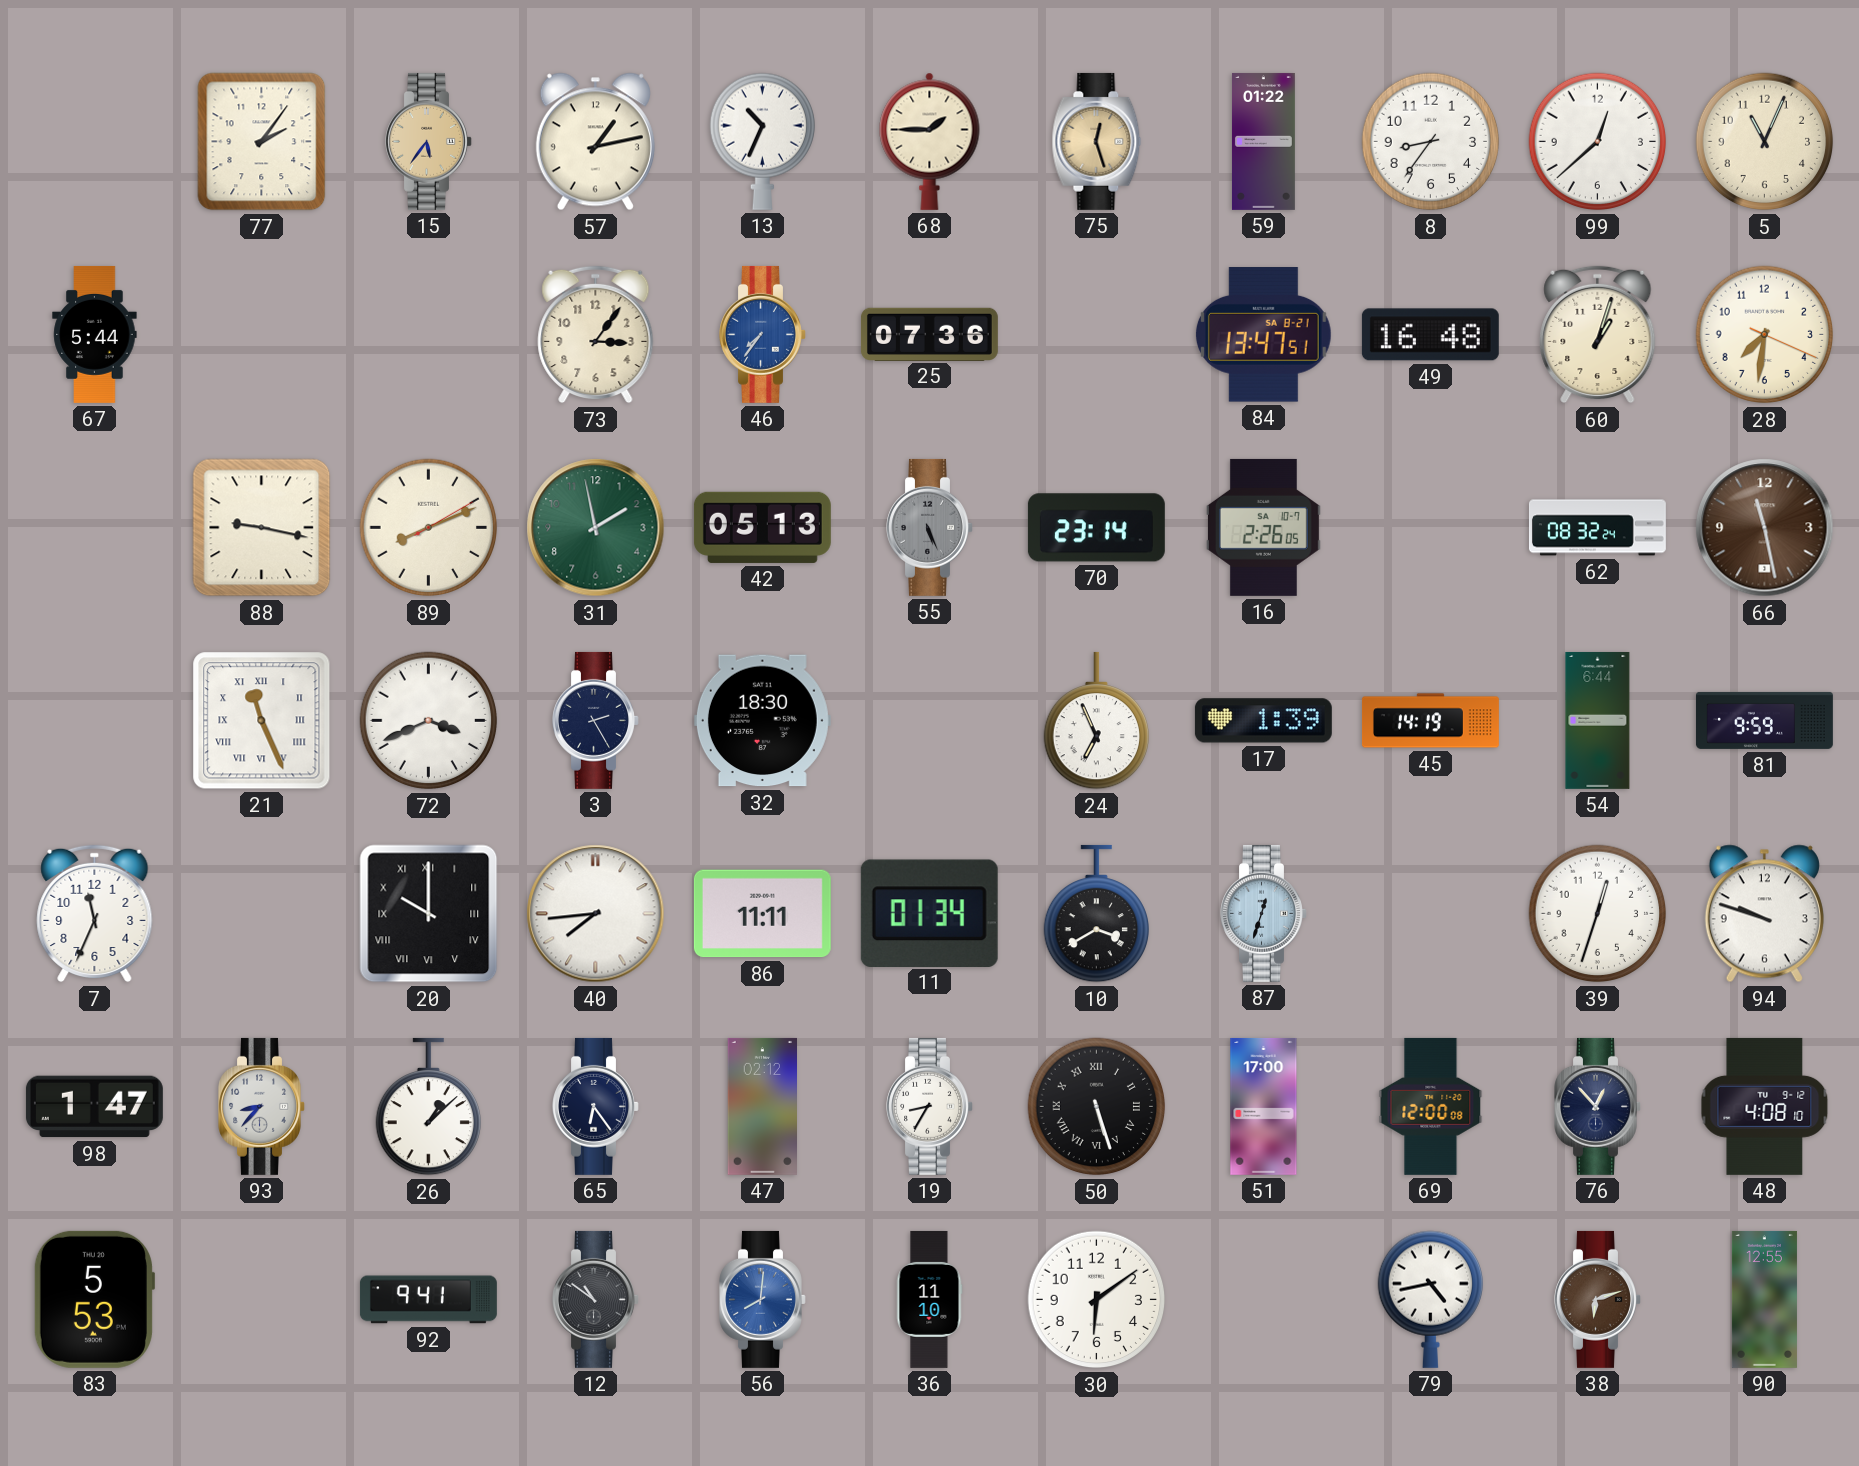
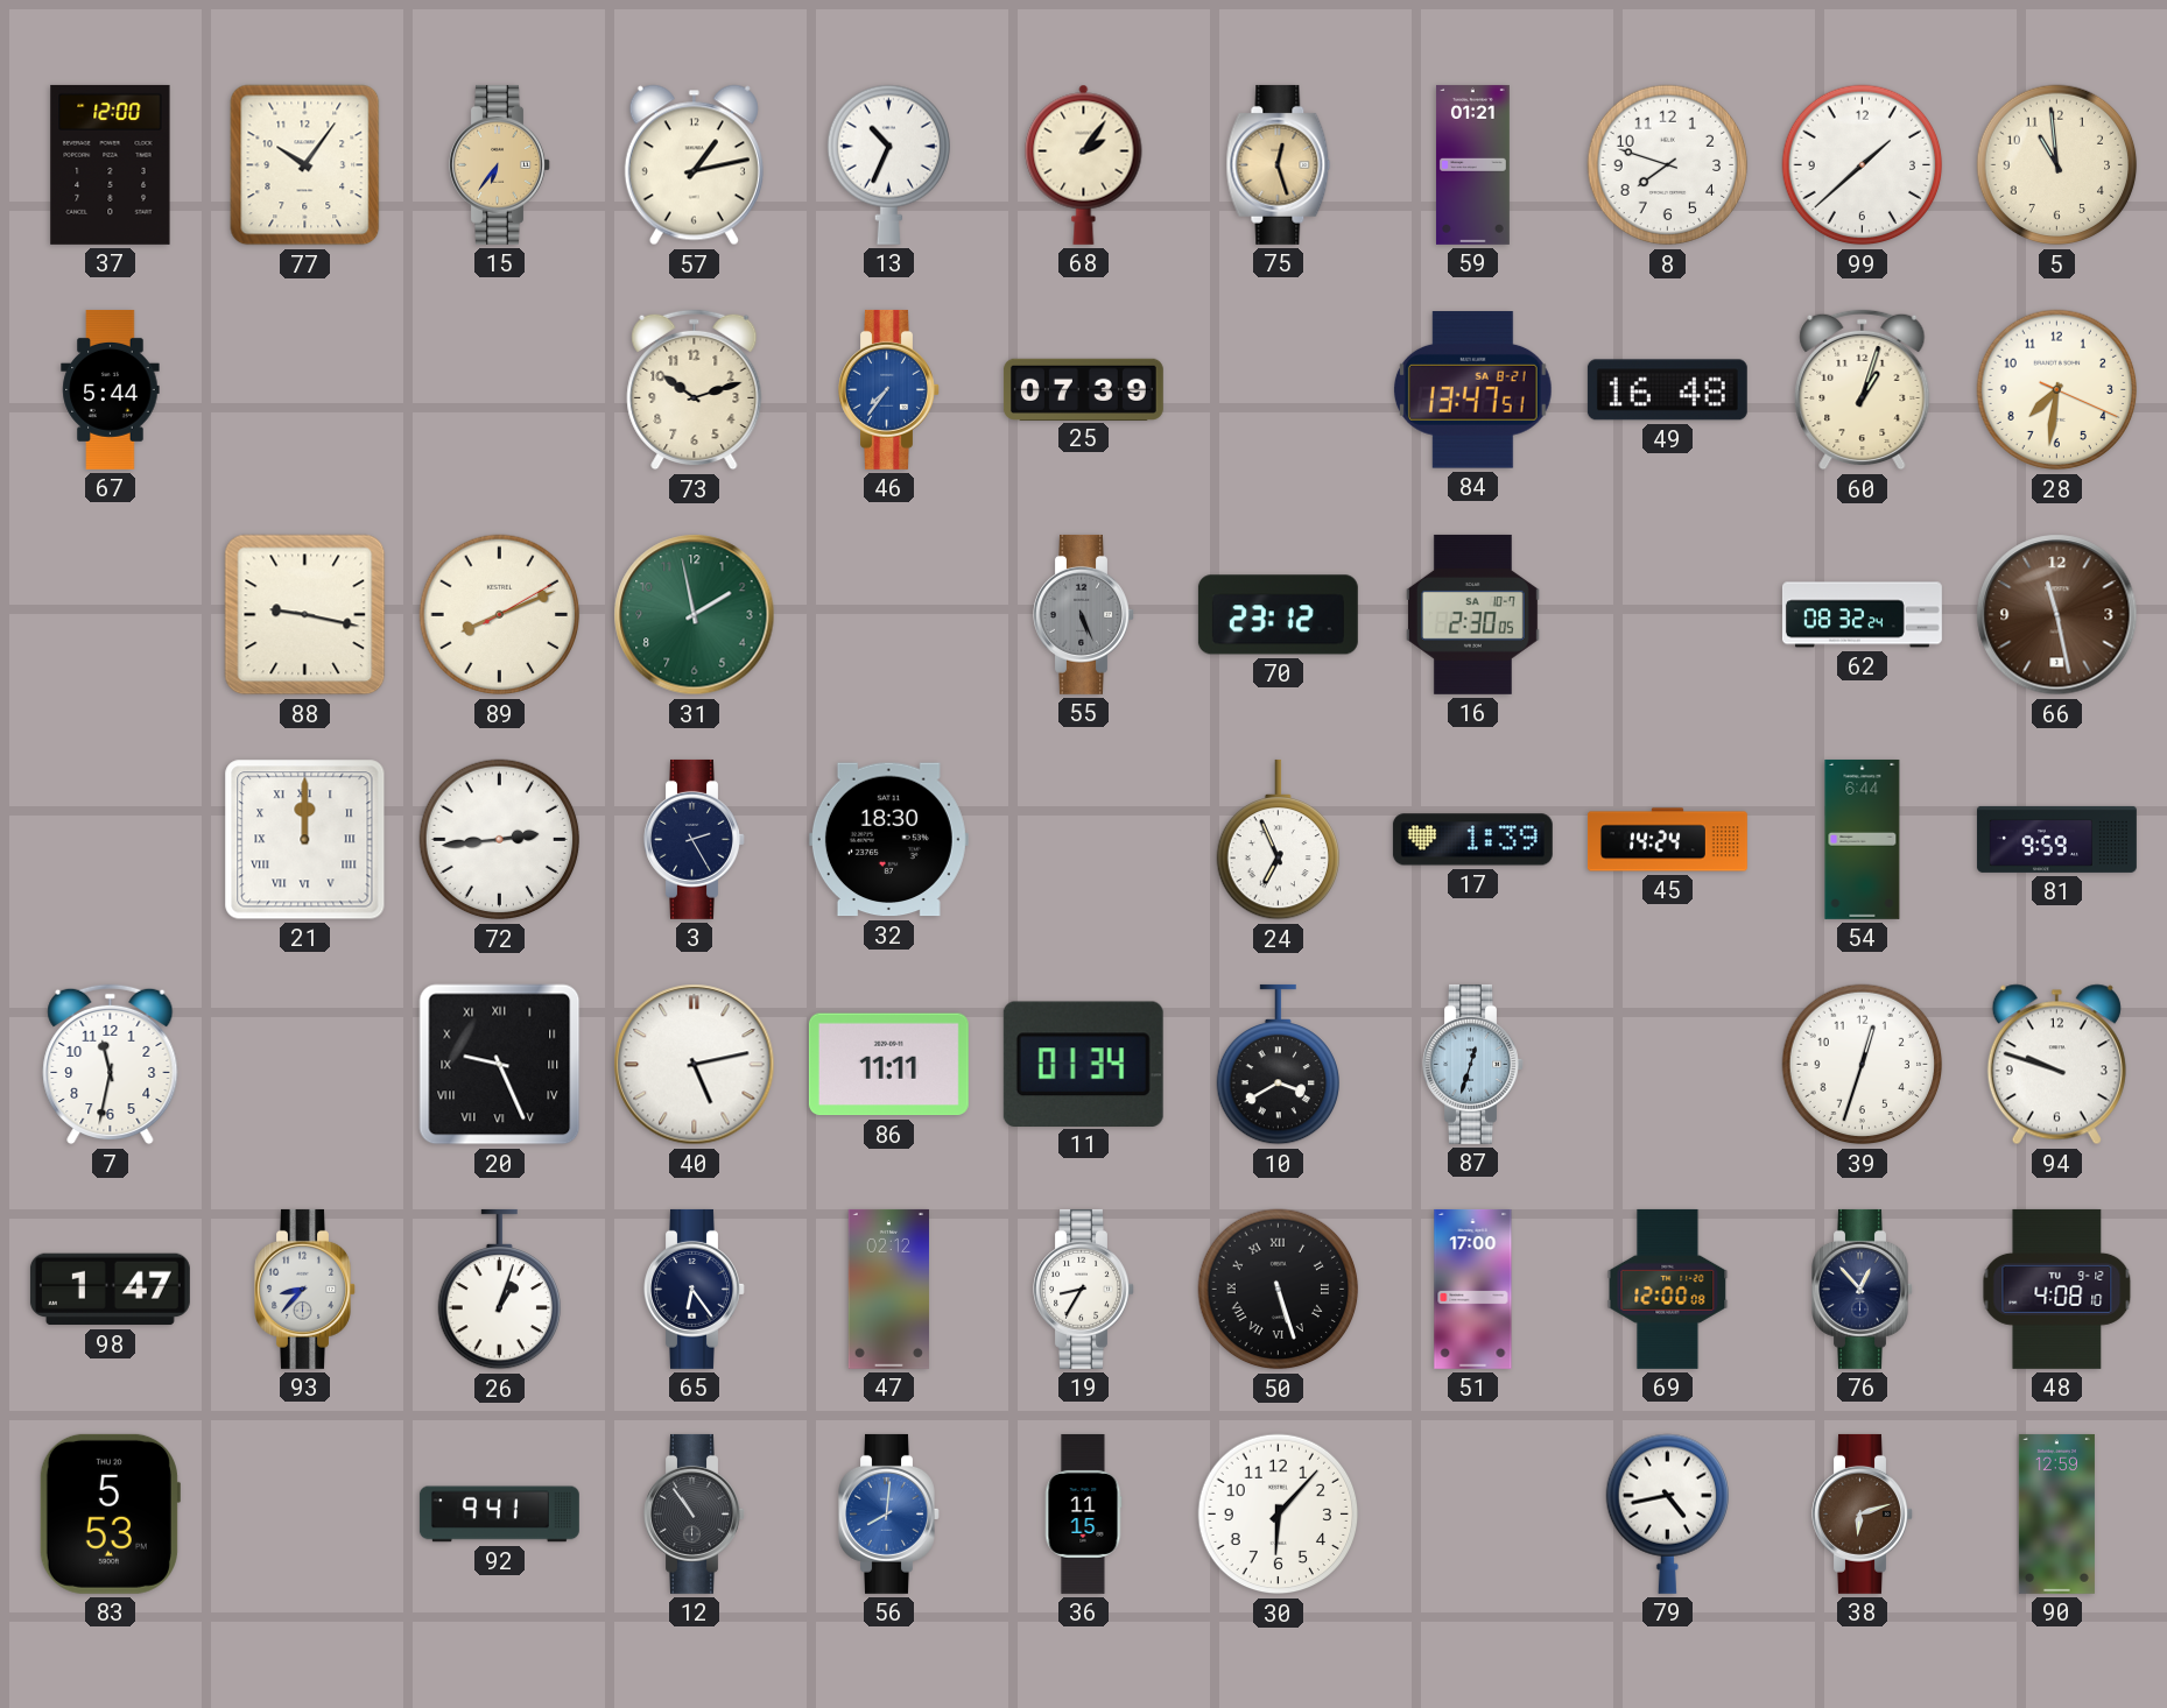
37: none -> 12:00
77: 2:06 -> 10:06
15: 5:36 -> 6:36
68: 1:45 -> 2:06
59: 01:22 -> 01:21
8: 8:36 -> 7:48
99: 12:38 -> 1:38
5: 11:04 -> 10:59
73: 3:06 -> 10:12
25: 07:36 -> 07:39
42: 05:13 -> none
70: 23:14 -> 23:12
16: 2:26 -> 2:30
21: 11:26 -> 12:00
72: 3:41 -> 2:44
45: 14:19 -> 14:24
7: 11:34 -> 11:32
20: 10:00 -> 9:26
40: 7:44 -> 5:13
26: 1:08 -> 1:03
12: 10:51 -> 10:54
36: 11:10 -> 11:15
30: 6:09 -> 6:07
90: 12:55 -> 12:59
